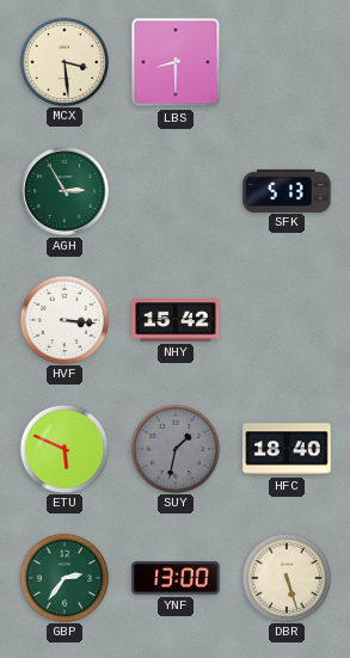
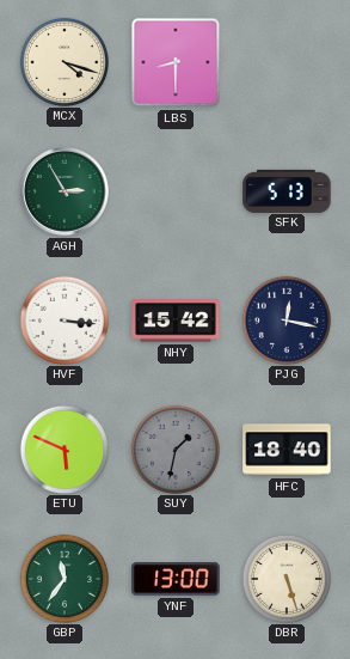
MCX: 3:29 -> 4:18
PJG: none -> 12:17
GBP: 2:36 -> 11:36
